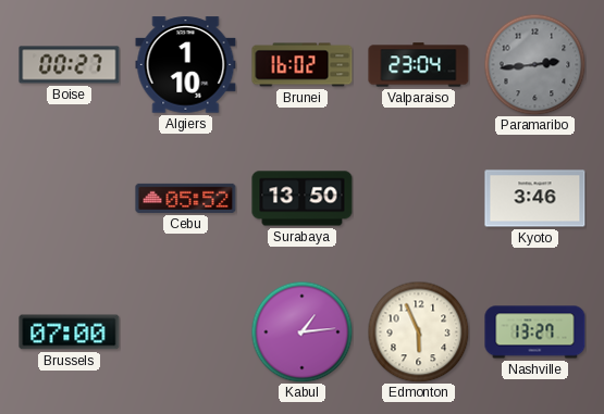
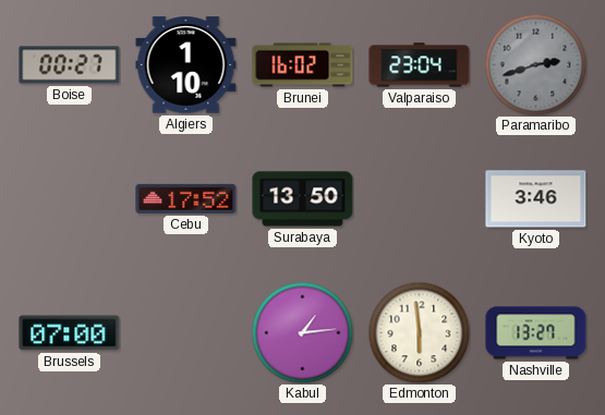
Paramaribo: 2:44 -> 2:42
Cebu: 05:52 -> 17:52
Edmonton: 5:56 -> 5:59
